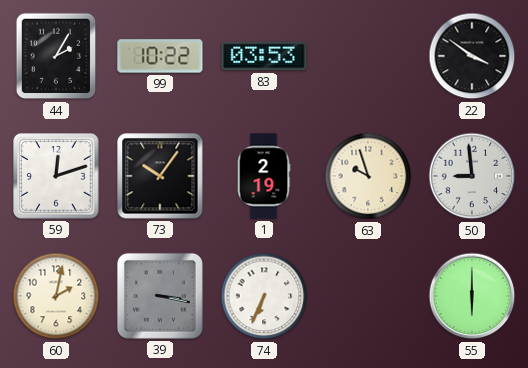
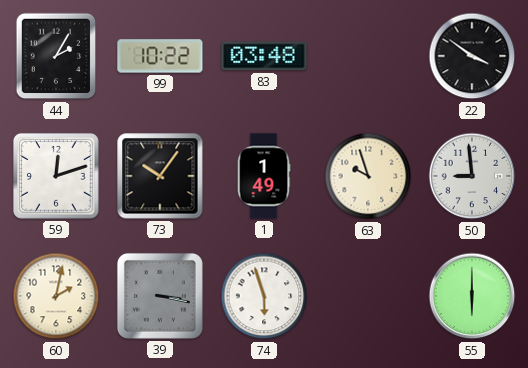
83: 03:53 -> 03:48
1: 2:19 -> 1:49
74: 6:34 -> 5:57
